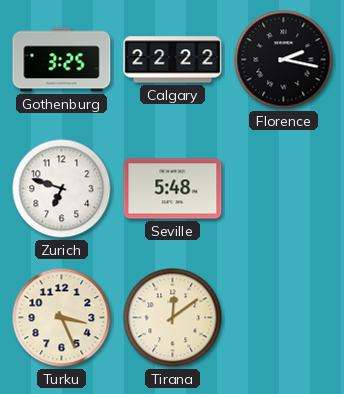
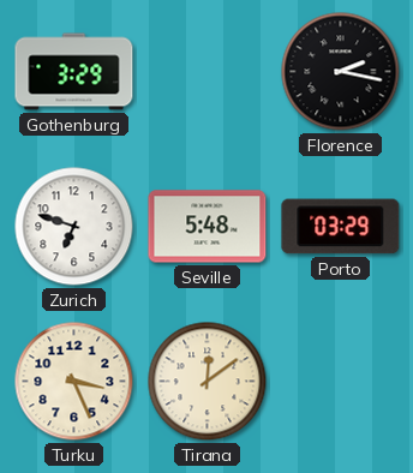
Gothenburg: 3:25 -> 3:29
Calgary: 22:22 -> none
Porto: none -> 03:29
